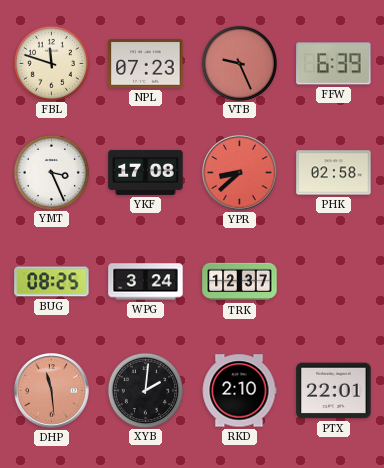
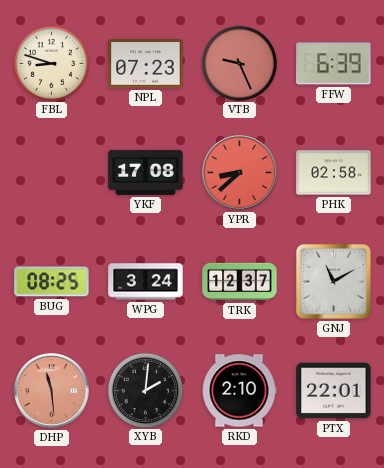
FBL: 11:48 -> 8:48
YMT: 3:26 -> none
GNJ: none -> 11:10
